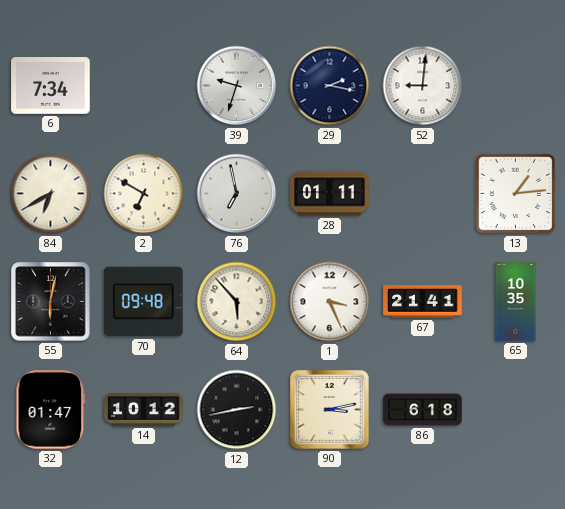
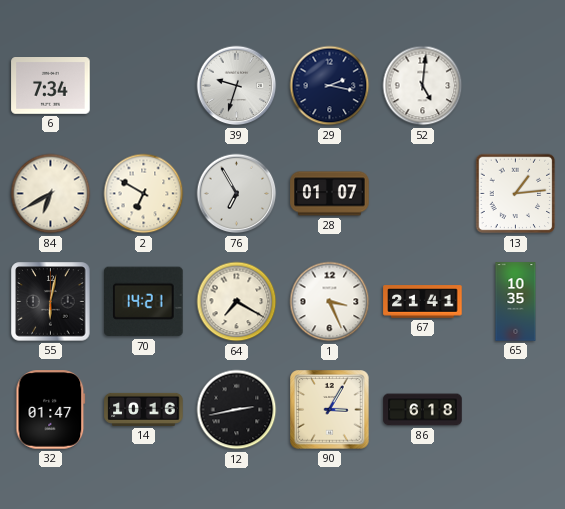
52: 9:01 -> 5:01
76: 6:58 -> 6:55
28: 01:11 -> 01:07
70: 09:48 -> 14:21
64: 5:53 -> 7:20
14: 10:12 -> 10:16
90: 3:13 -> 3:05
